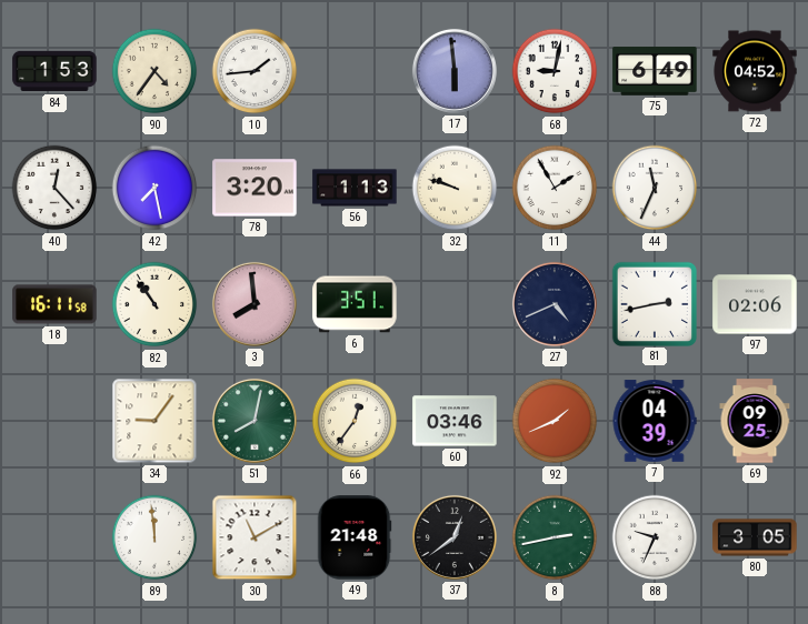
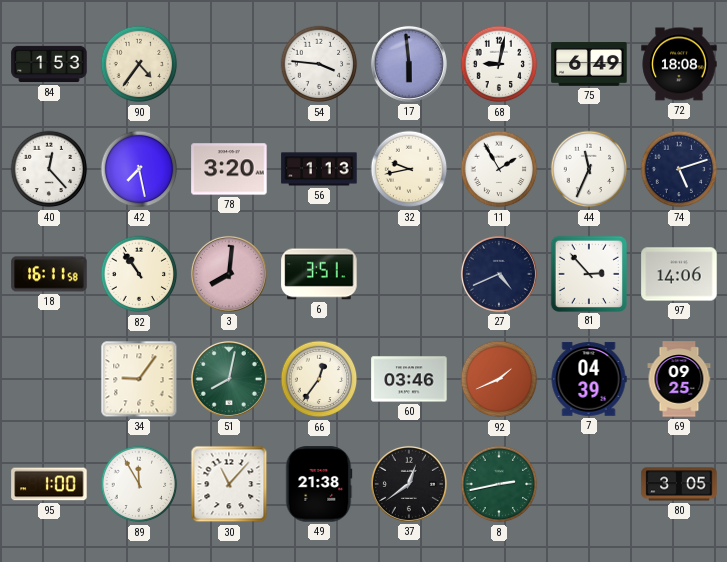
10: 1:44 -> none
54: none -> 3:46
72: 04:52 -> 18:08
32: 9:48 -> 9:43
74: none -> 5:12
3: 7:59 -> 8:01
81: 2:43 -> 2:53
97: 02:06 -> 14:06
95: none -> 1:00
89: 11:59 -> 11:55
30: 11:10 -> 11:07
49: 21:48 -> 21:38
88: 9:34 -> none
